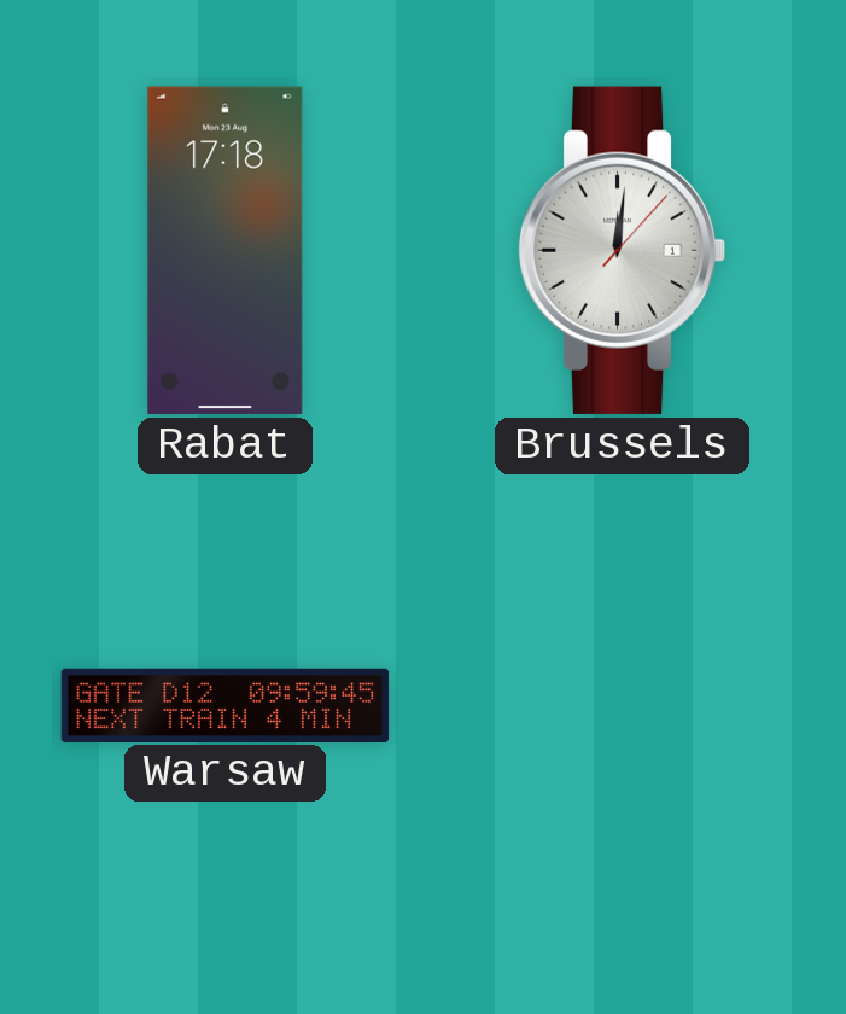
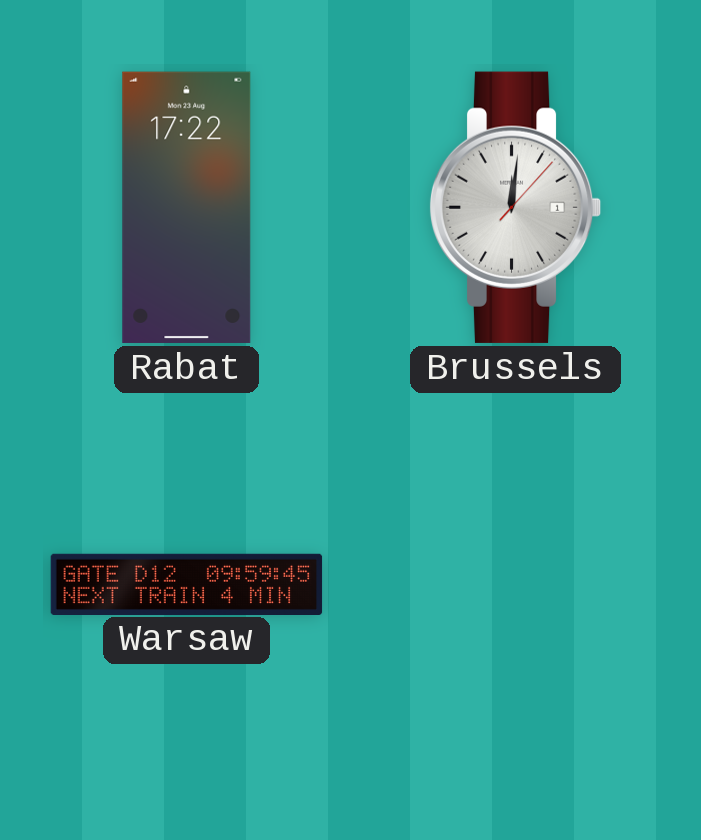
Rabat: 17:18 -> 17:22
